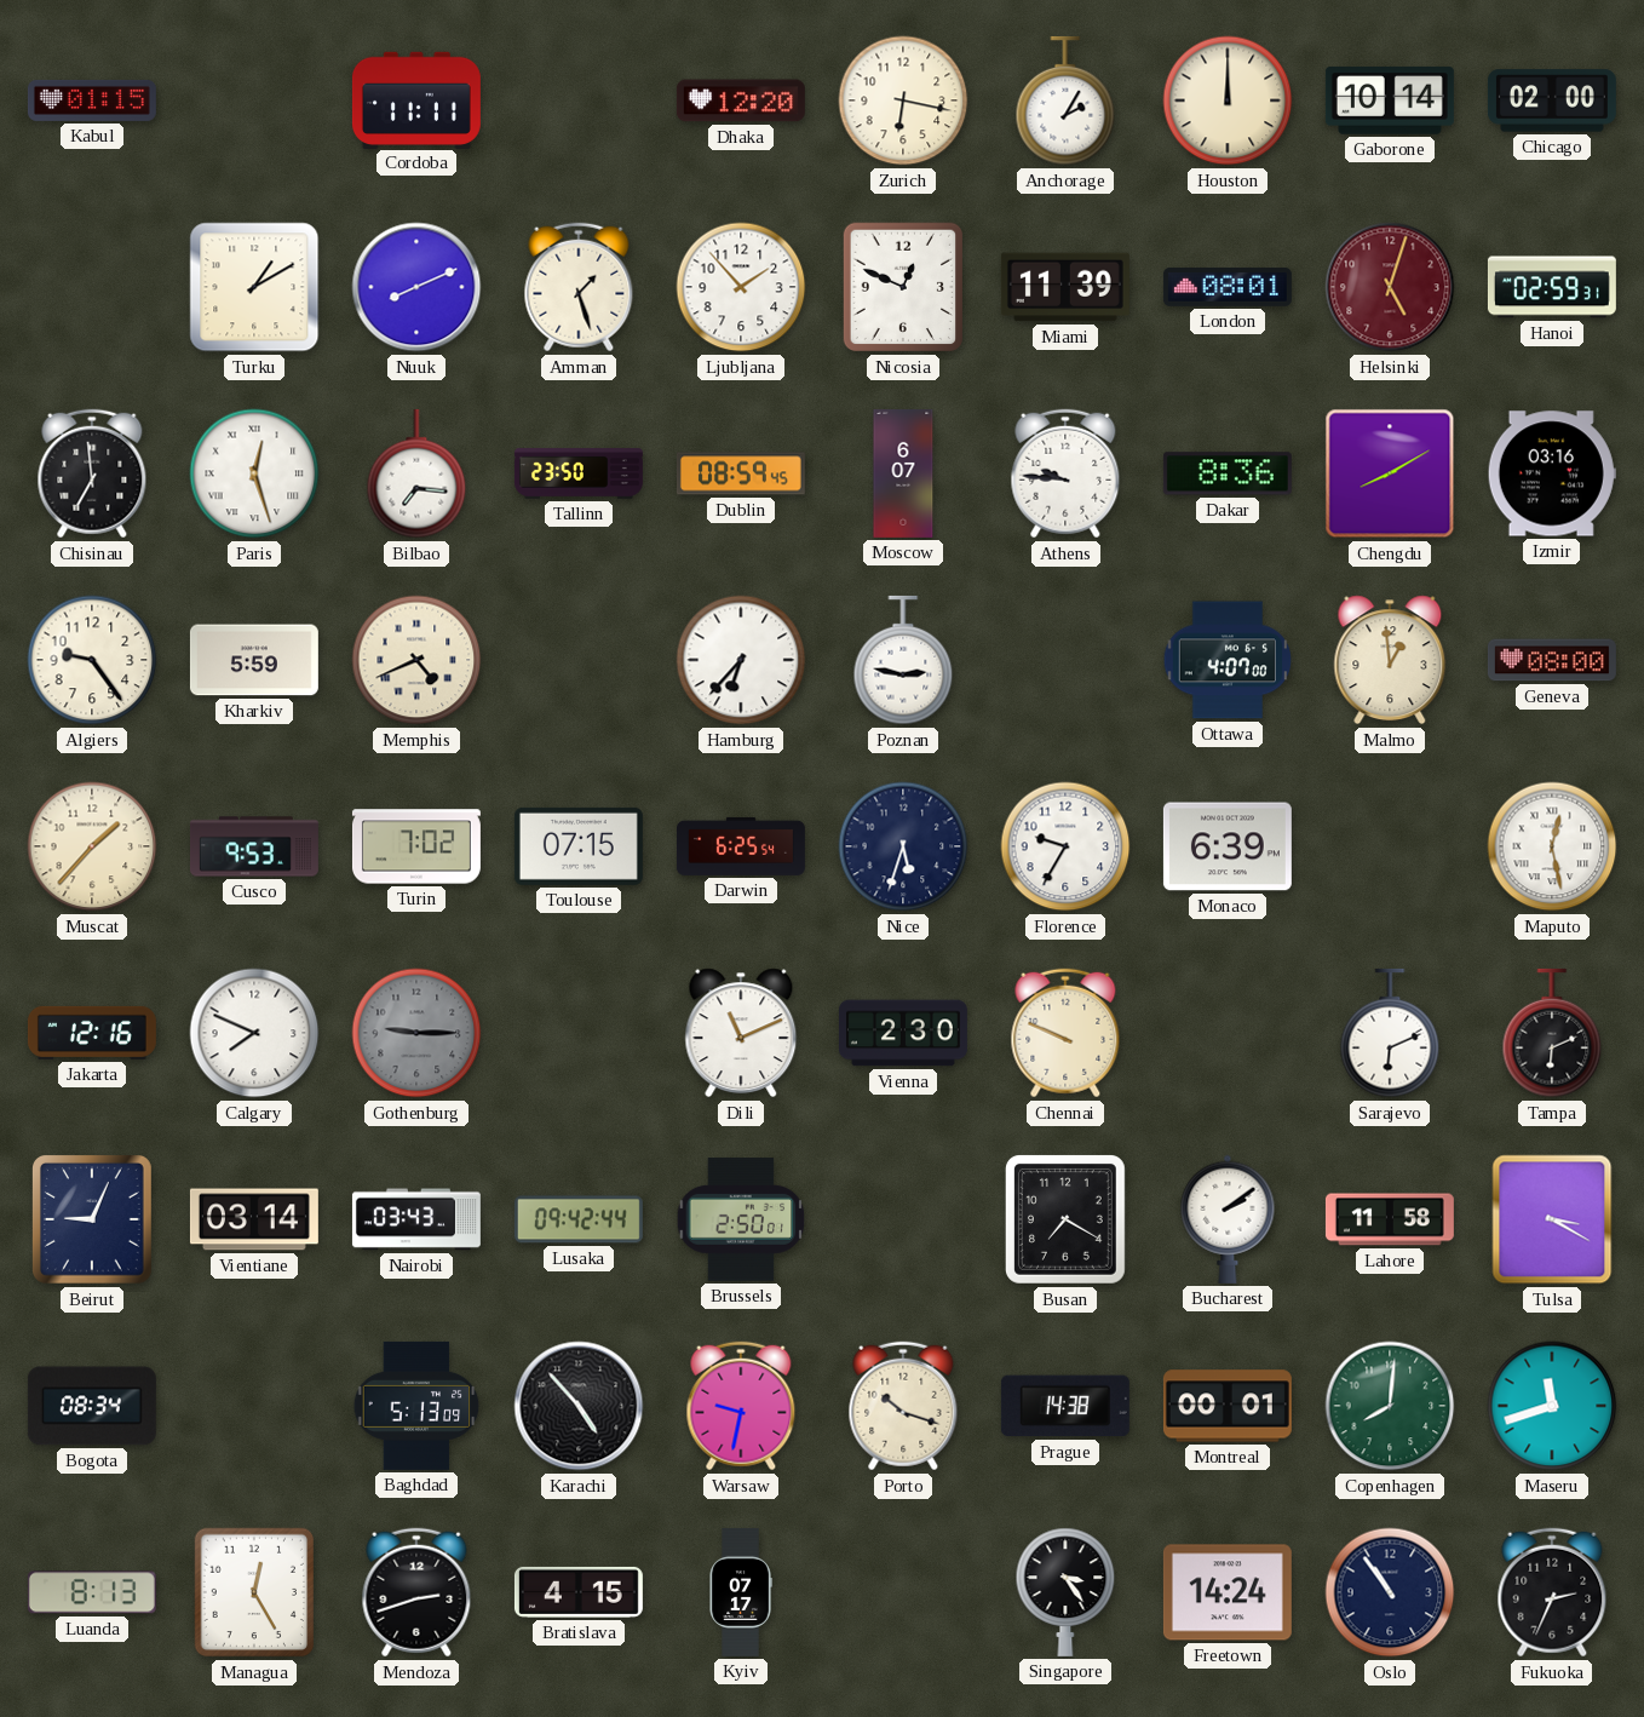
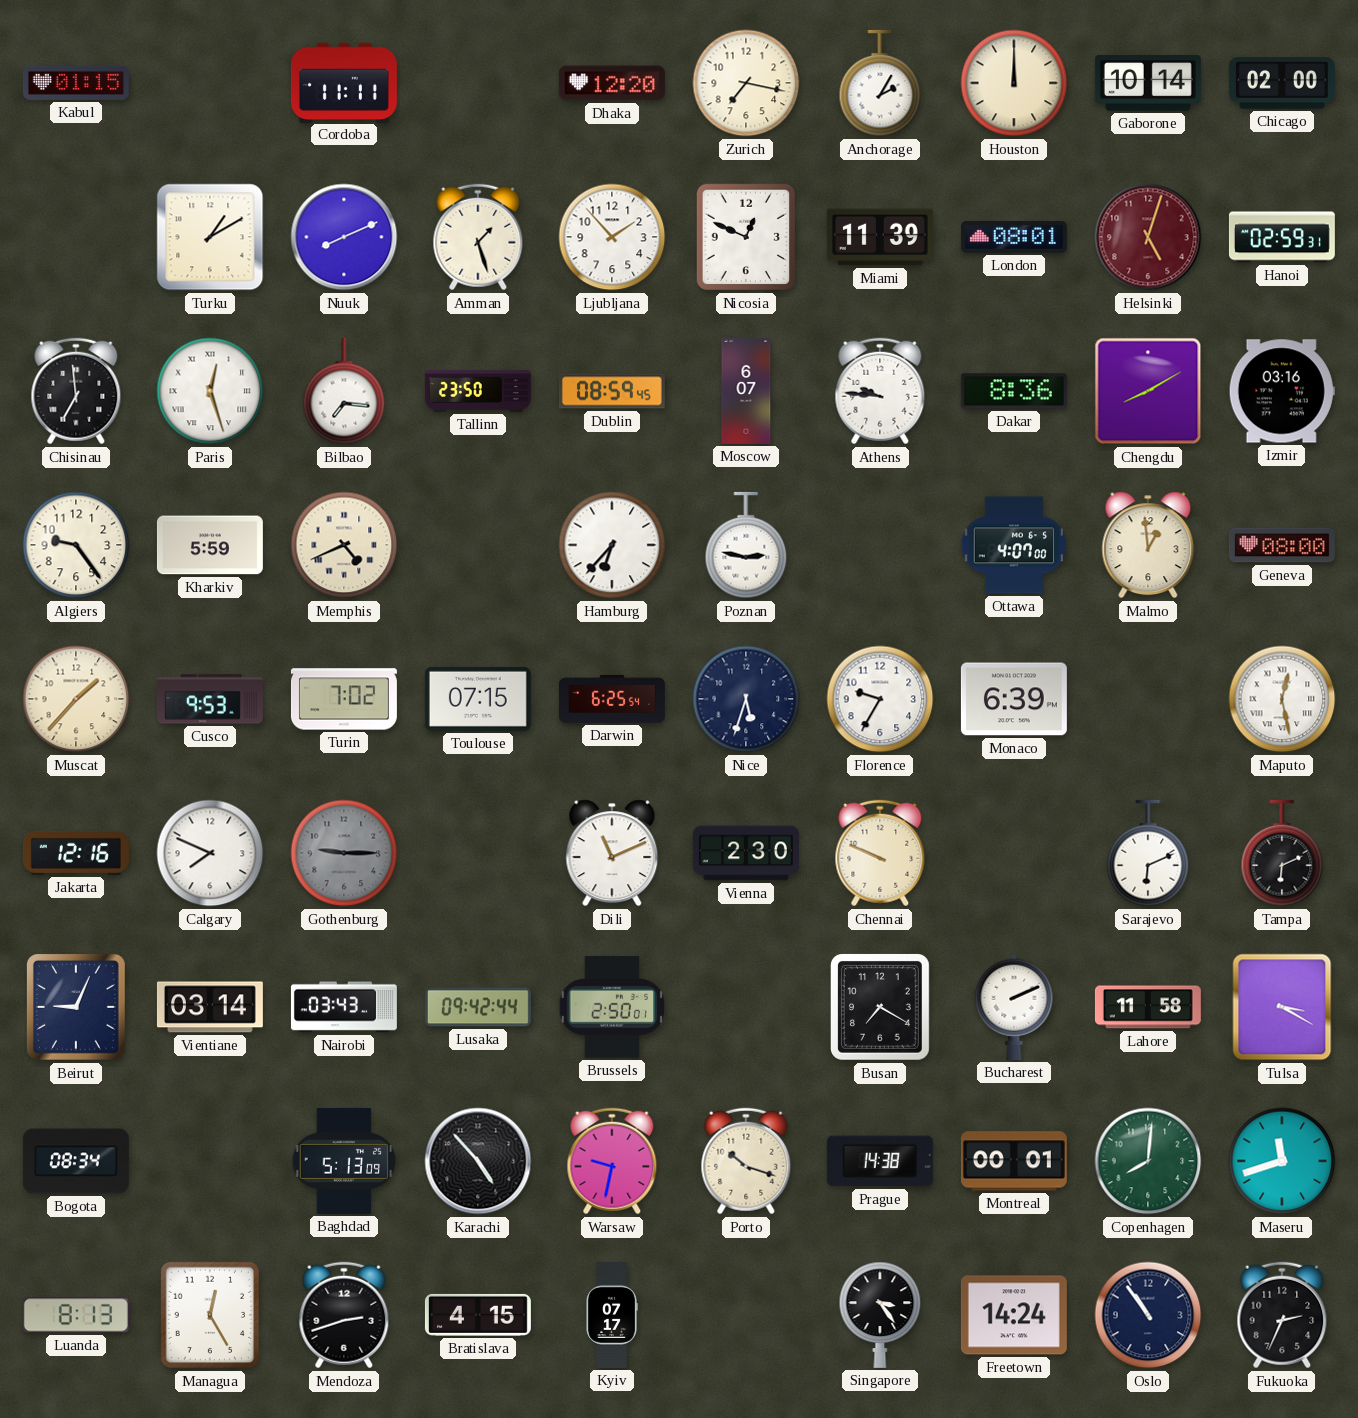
Zurich: 6:17 -> 7:17
Bucharest: 2:09 -> 2:11
